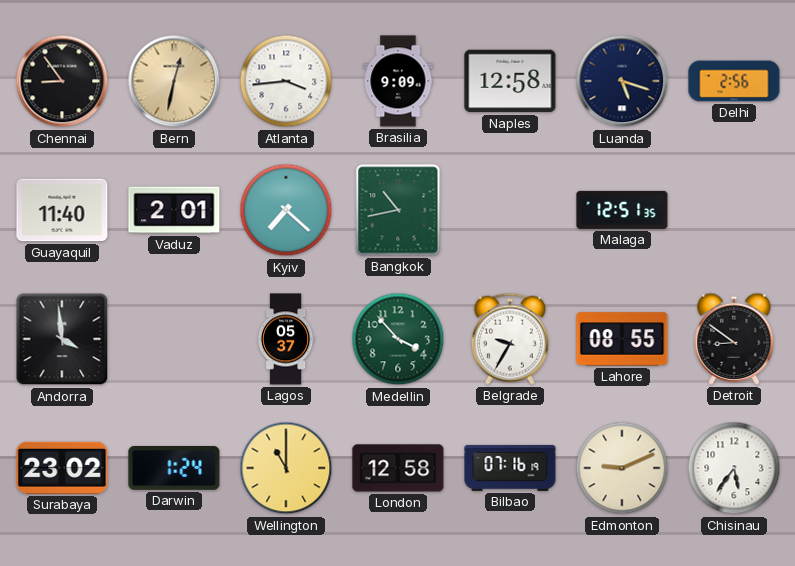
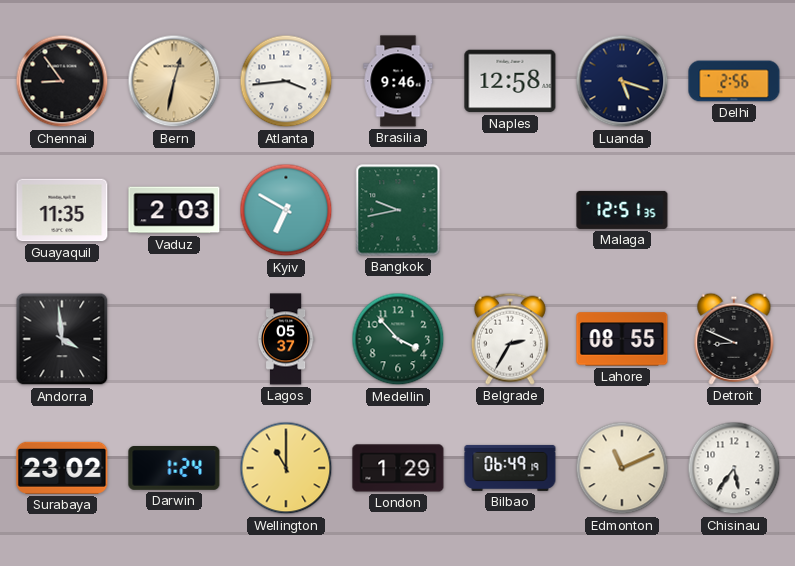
Brasilia: 9:09 -> 9:46
Guayaquil: 11:40 -> 11:35
Vaduz: 2:01 -> 2:03
Kyiv: 7:22 -> 6:50
Bangkok: 10:43 -> 9:43
Belgrade: 9:35 -> 2:35
Detroit: 8:51 -> 8:49
London: 12:58 -> 1:29
Bilbao: 07:16 -> 06:49
Edmonton: 9:11 -> 11:11
